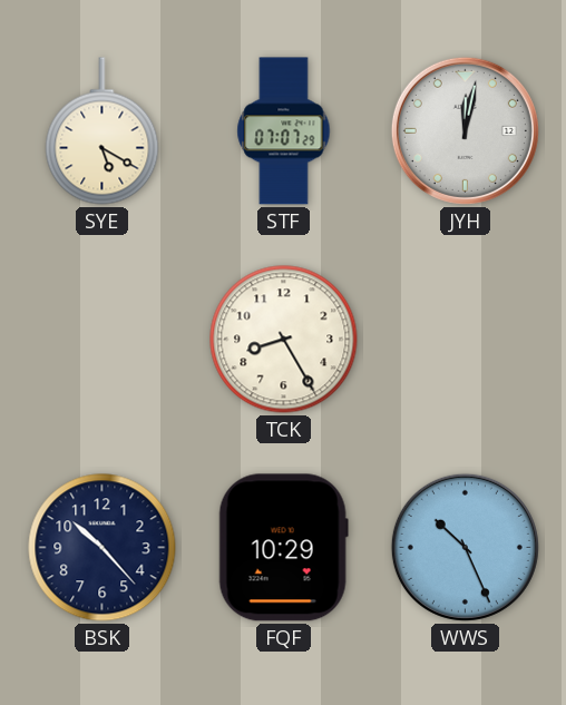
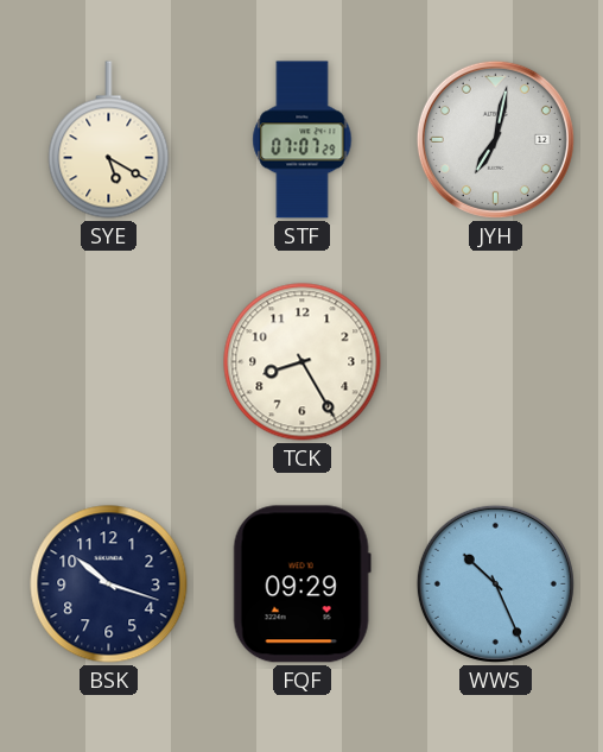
JYH: 12:02 -> 7:02
BSK: 10:23 -> 10:18
FQF: 10:29 -> 09:29
